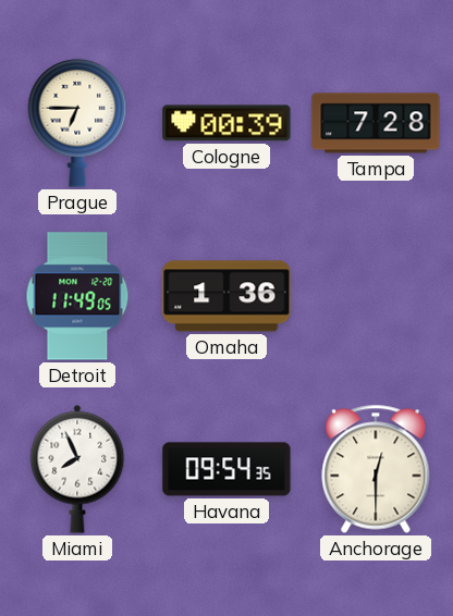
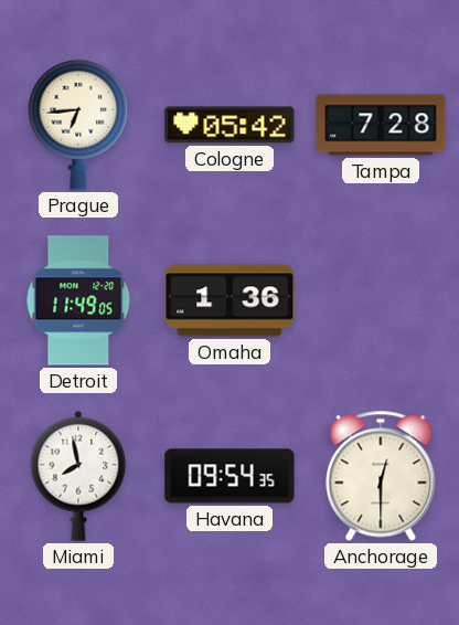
Prague: 6:45 -> 6:44
Cologne: 00:39 -> 05:42
Miami: 7:56 -> 7:58
